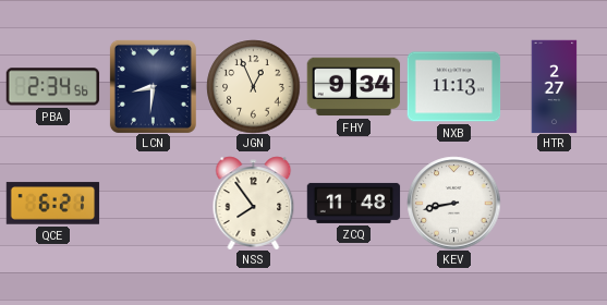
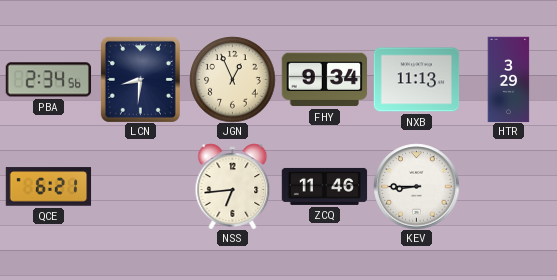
HTR: 2:27 -> 3:29
NSS: 7:54 -> 6:44
ZCQ: 11:48 -> 11:46
KEV: 8:43 -> 8:45
